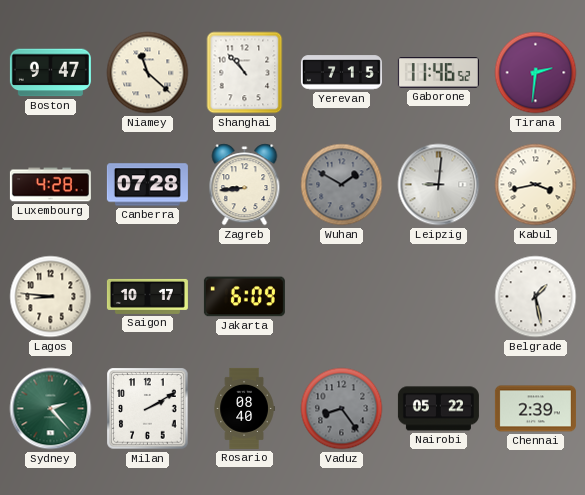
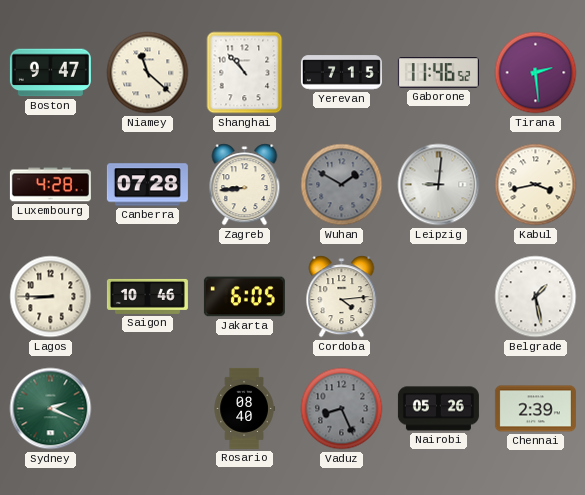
Tirana: 2:31 -> 2:29
Lagos: 8:46 -> 8:45
Saigon: 10:17 -> 10:46
Jakarta: 6:09 -> 6:05
Cordoba: none -> 4:14
Sydney: 2:23 -> 2:19
Milan: 2:10 -> none
Vaduz: 8:24 -> 8:26
Nairobi: 05:22 -> 05:26
